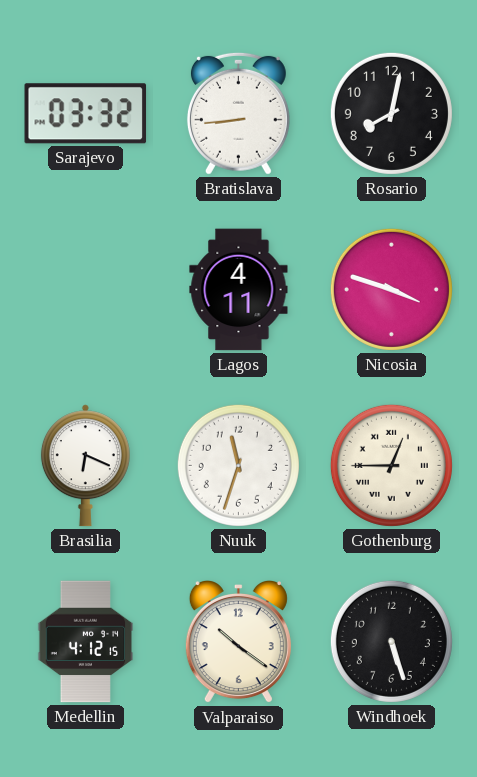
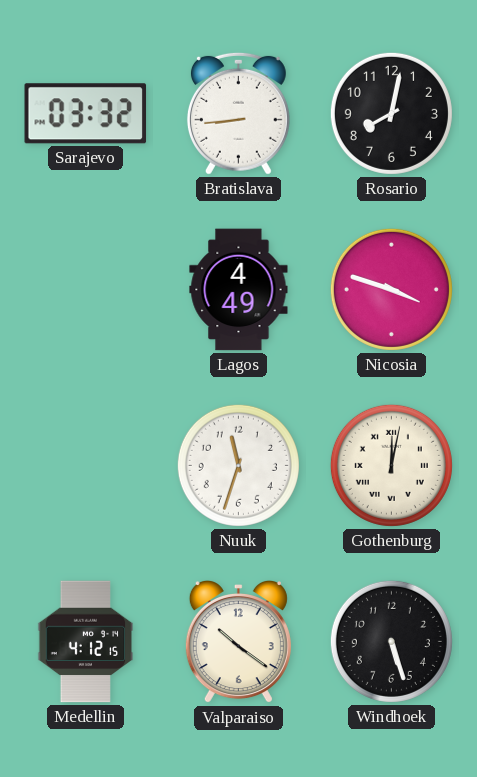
Lagos: 4:11 -> 4:49
Brasilia: 6:19 -> none
Gothenburg: 12:45 -> 12:02
